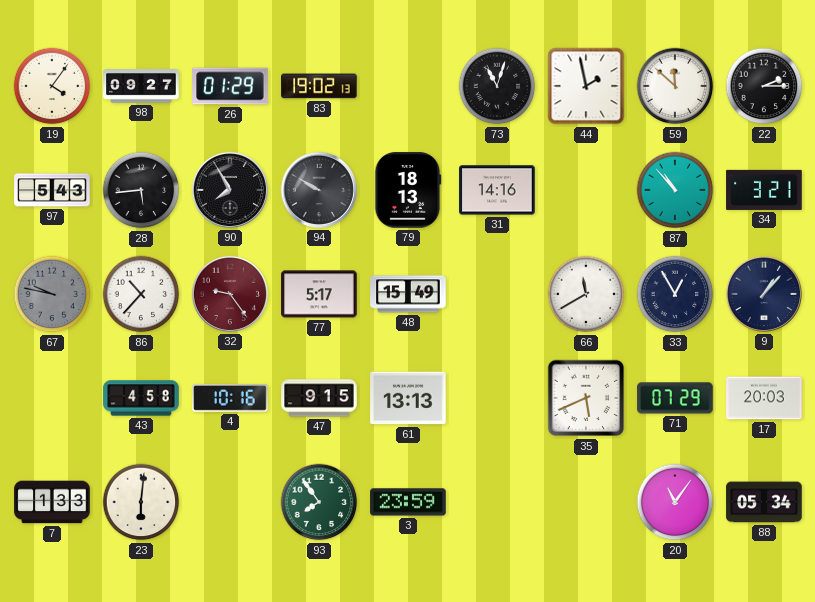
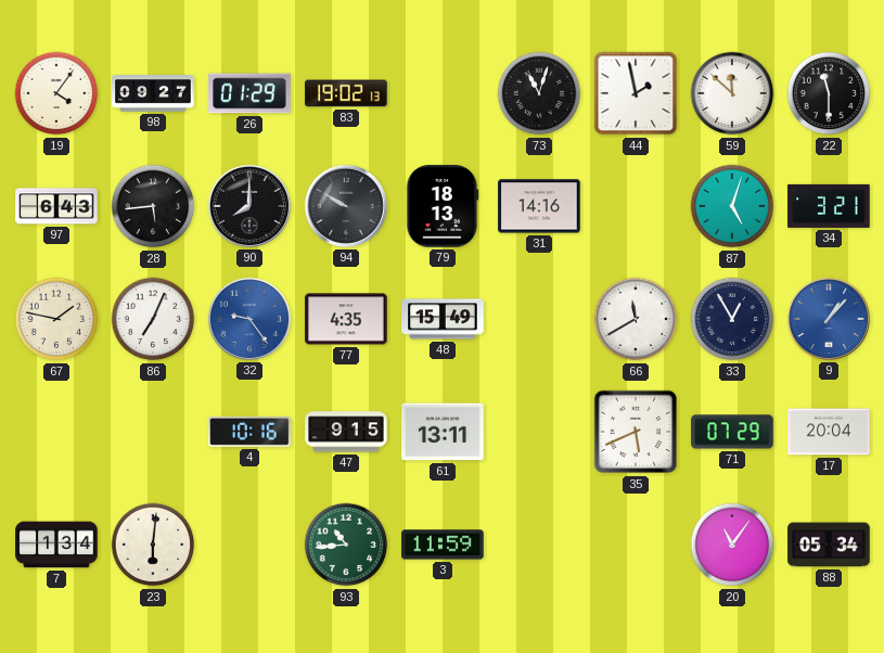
22: 2:15 -> 11:30
97: 5:43 -> 6:43
90: 7:55 -> 8:00
87: 10:53 -> 5:03
67: 9:47 -> 1:47
67 dial: grey -> cream
86: 10:37 -> 7:04
32 dial: burgundy -> blue
77: 5:17 -> 4:35
9 dial: navy -> blue
43: 4:58 -> none
61: 13:13 -> 13:11
17: 20:03 -> 20:04
7: 1:33 -> 1:34
93: 7:54 -> 10:44
3: 23:59 -> 11:59
